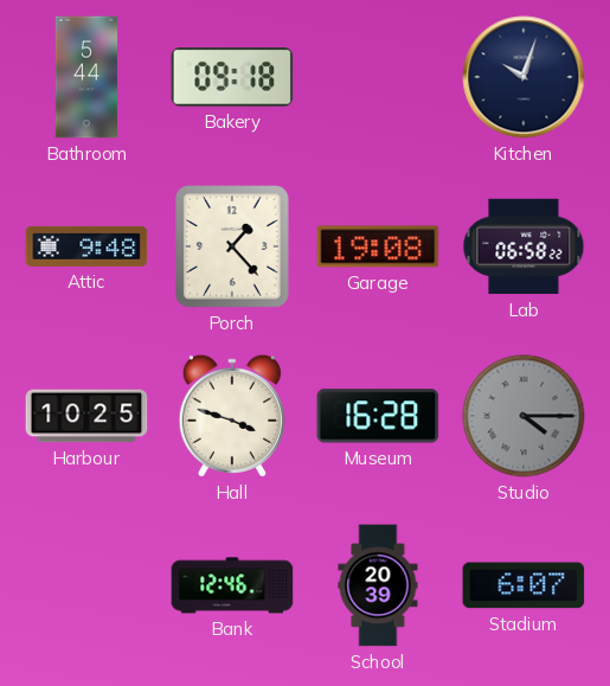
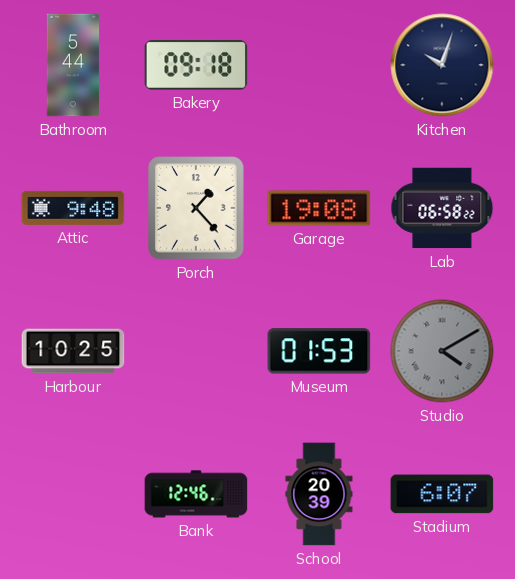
Hall: 3:48 -> none
Museum: 16:28 -> 01:53
Studio: 4:15 -> 4:10
